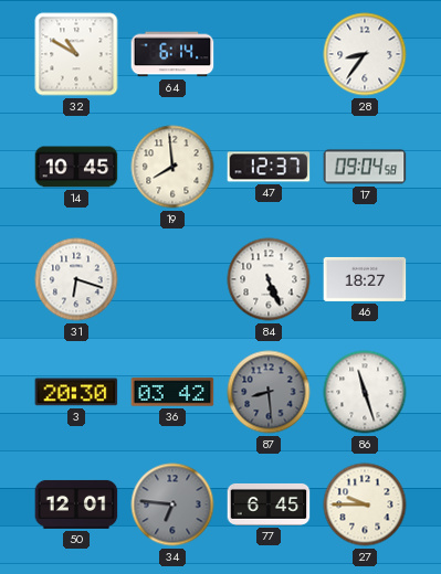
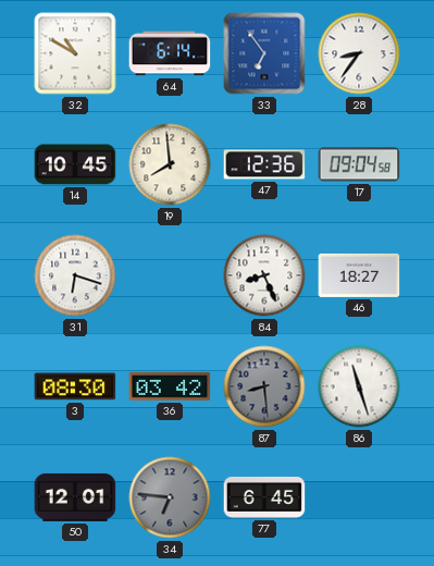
33: none -> 6:54
47: 12:37 -> 12:36
84: 5:26 -> 8:26
3: 20:30 -> 08:30
27: 9:45 -> none
